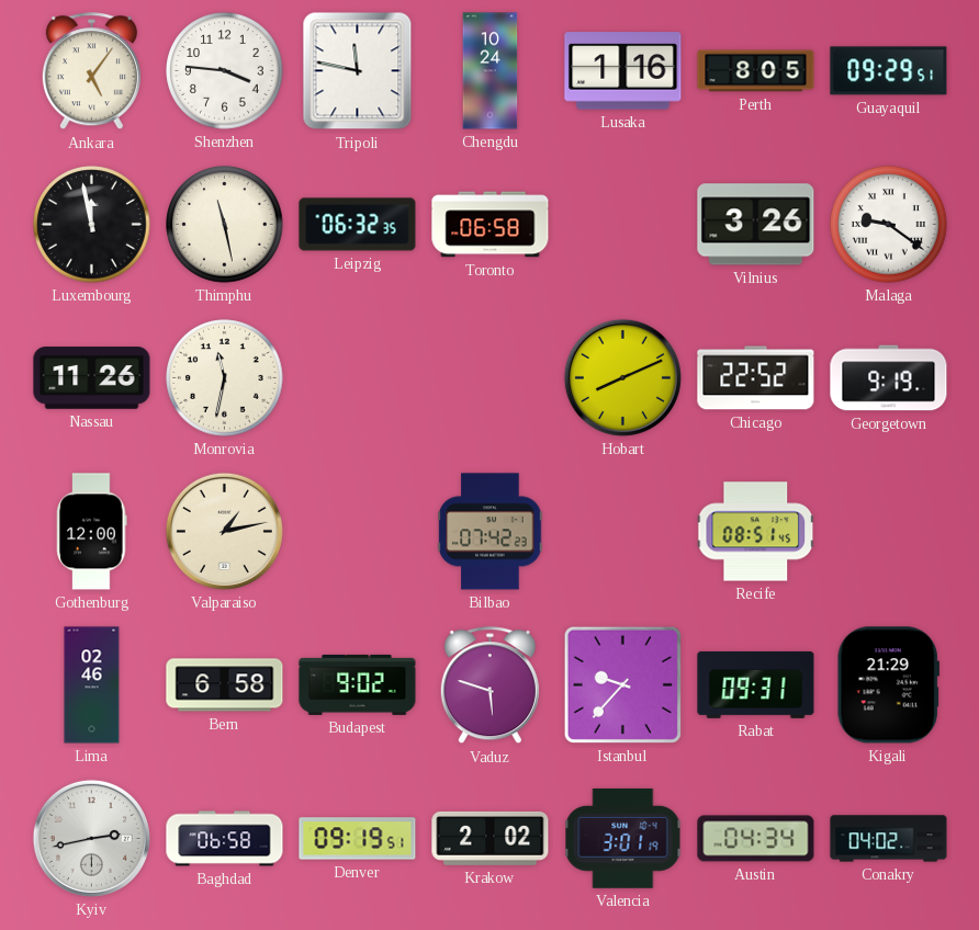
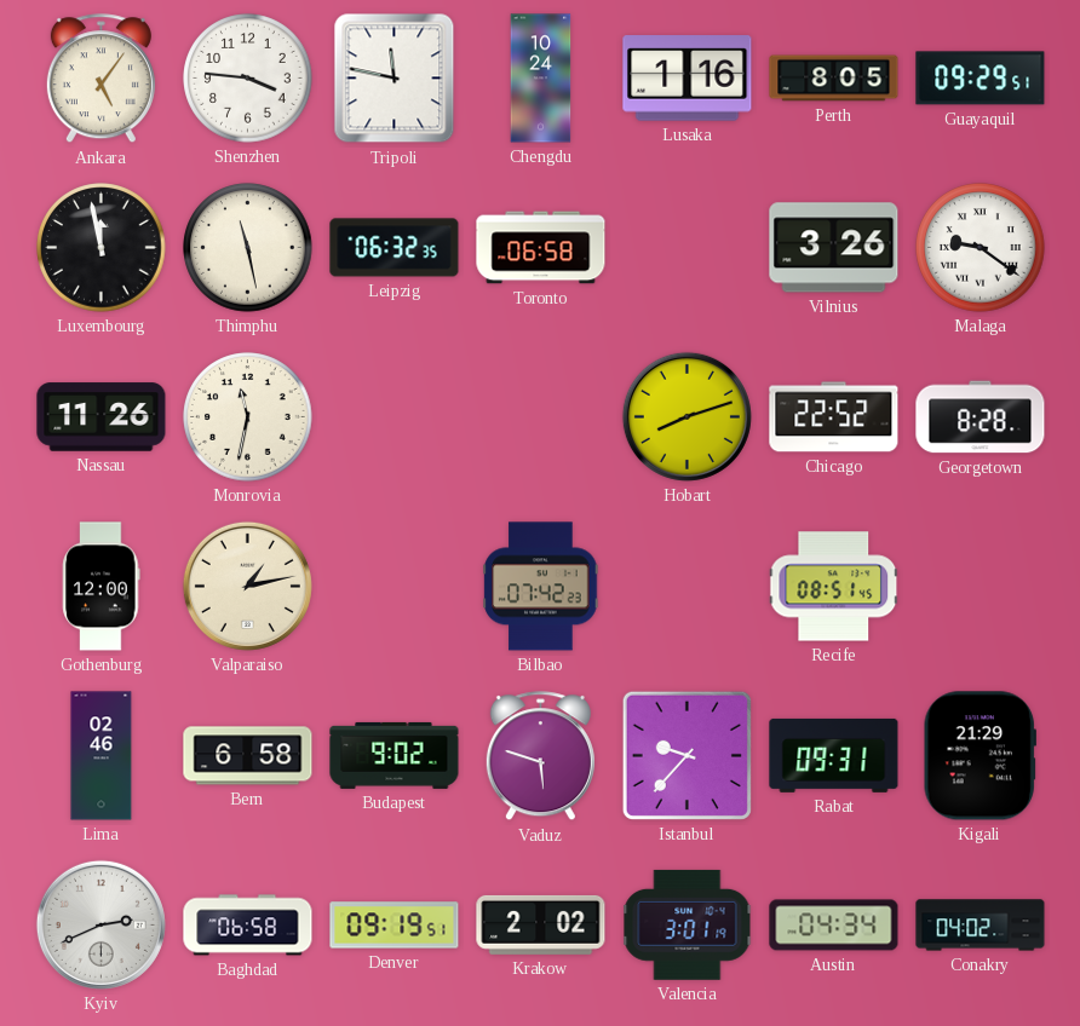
Hobart: 8:11 -> 8:12
Georgetown: 9:19 -> 8:28
Kyiv: 2:43 -> 2:41
